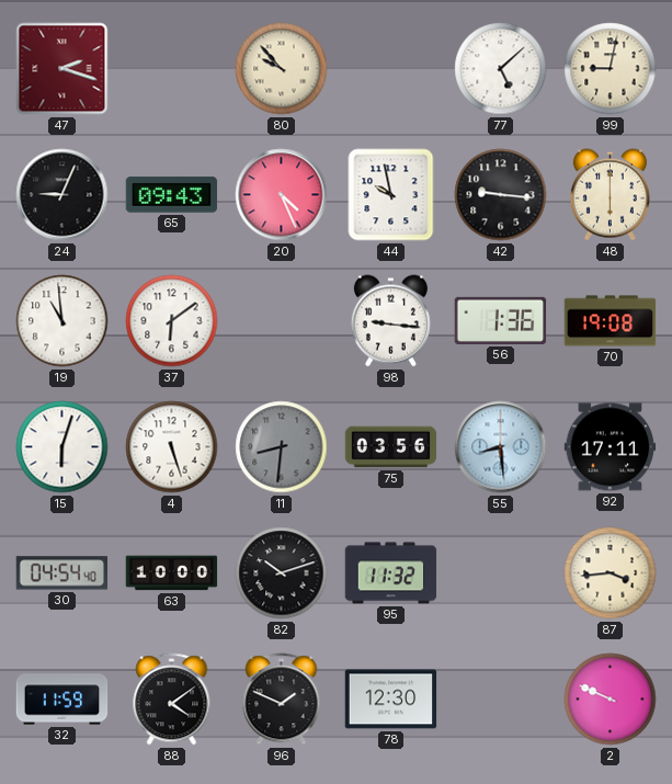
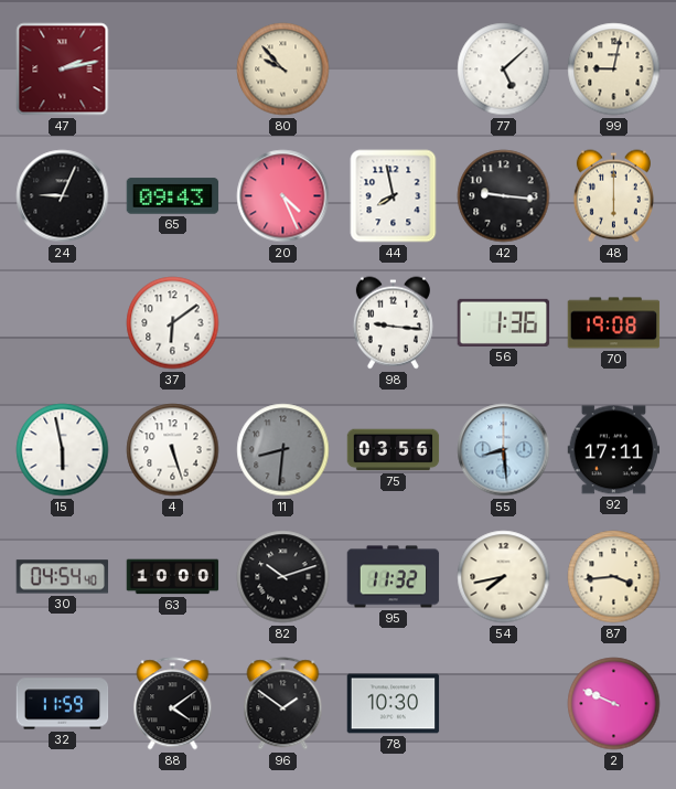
47: 2:18 -> 2:13
44: 9:58 -> 7:58
19: 10:59 -> none
15: 6:03 -> 5:58
54: none -> 7:43
96: 1:49 -> 1:51
78: 12:30 -> 10:30
